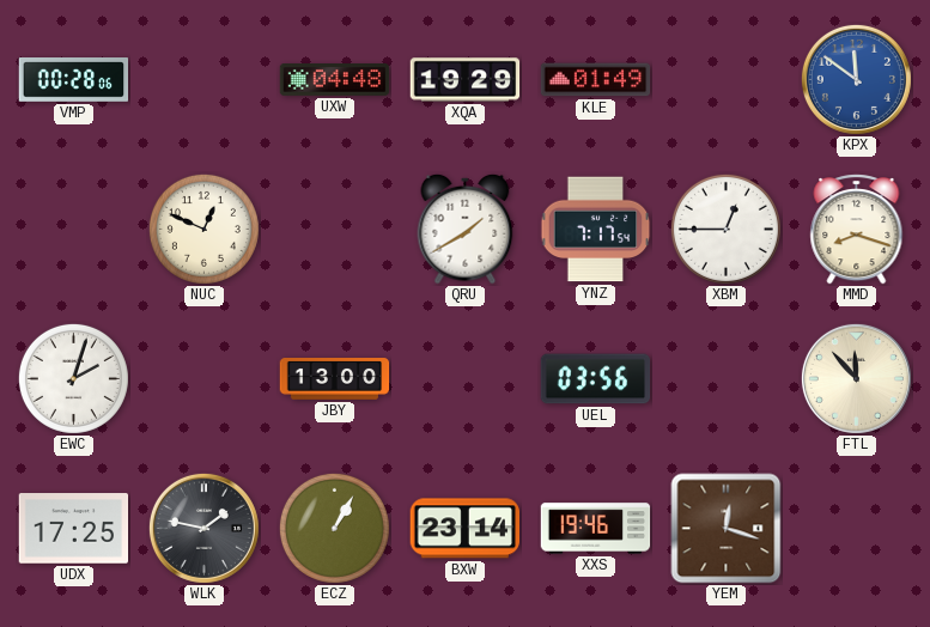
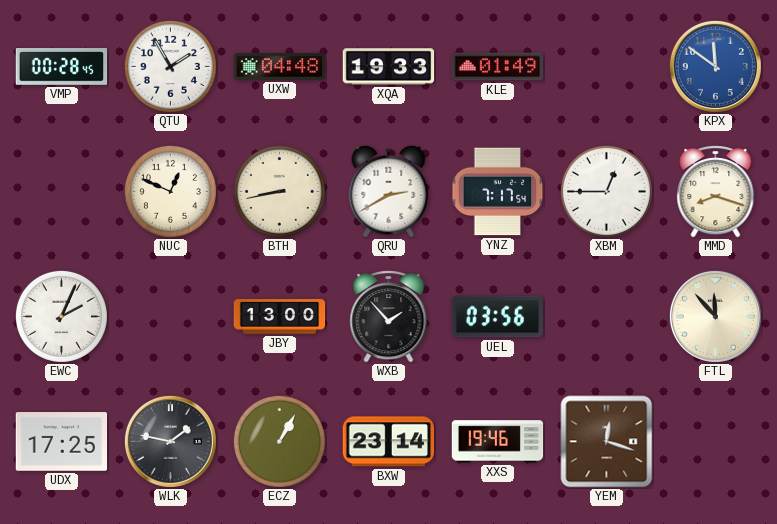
VMP: 00:28:06 -> 00:28:45
QTU: none -> 1:55
XQA: 19:29 -> 19:33
BTH: none -> 8:43
QRU: 1:40 -> 2:40
EWC: 2:03 -> 2:04
WXB: none -> 1:53
